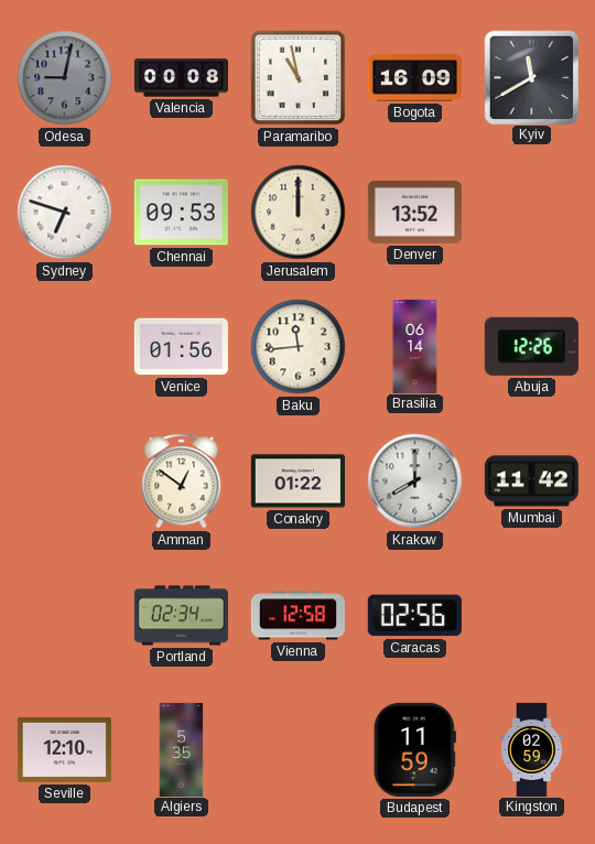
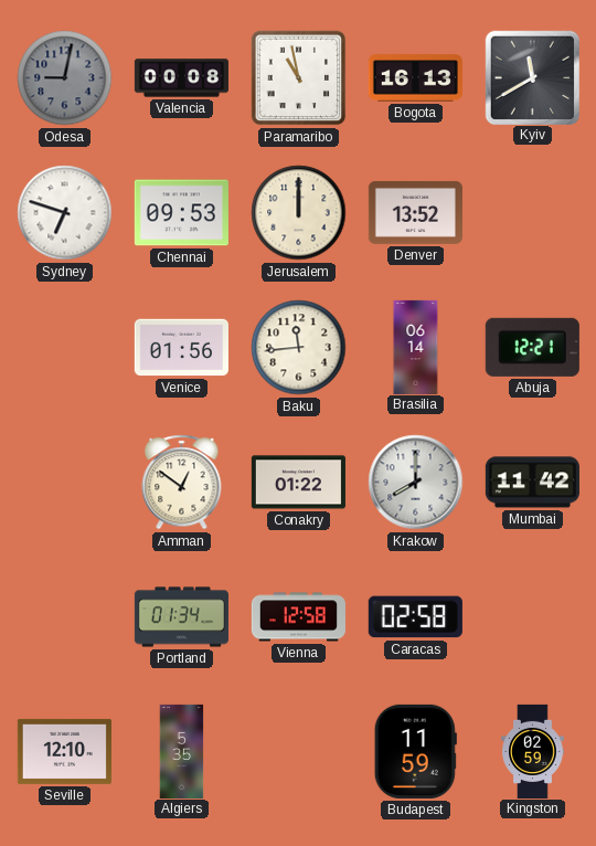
Bogota: 16:09 -> 16:13
Abuja: 12:26 -> 12:21
Portland: 02:34 -> 01:34
Caracas: 02:56 -> 02:58
